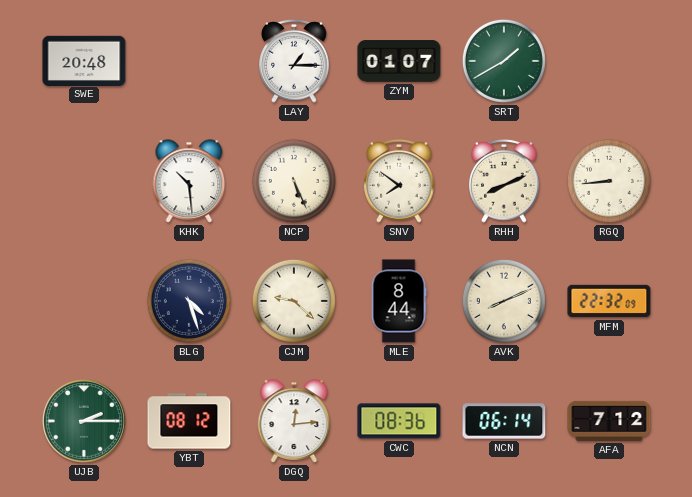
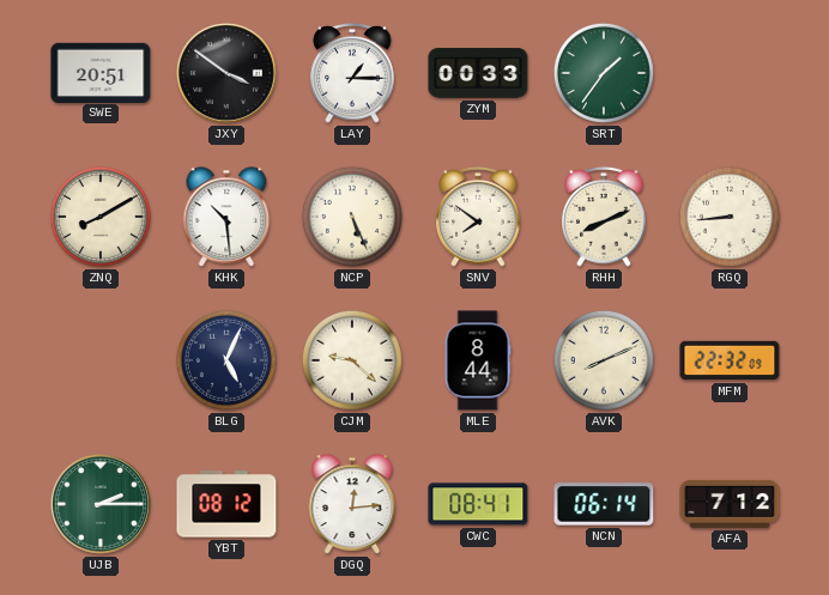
SWE: 20:48 -> 20:51
JXY: none -> 3:51
ZYM: 01:07 -> 00:33
SRT: 1:40 -> 1:36
ZNQ: none -> 8:10
BLG: 4:27 -> 5:04
CWC: 08:36 -> 08:41
